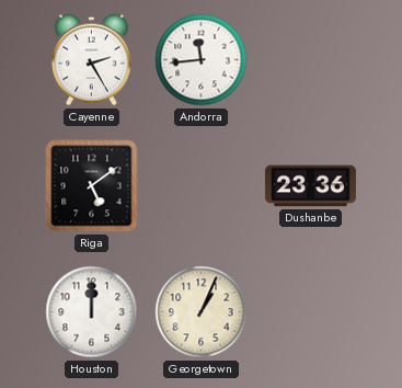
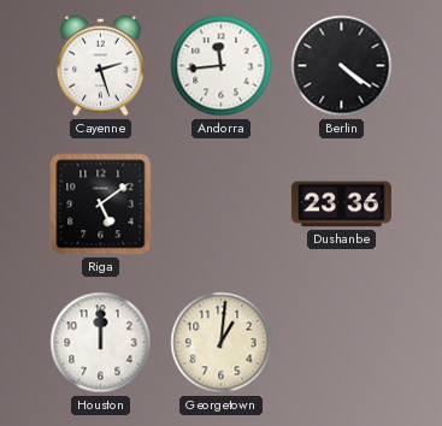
Cayenne: 2:25 -> 2:27
Berlin: none -> 4:21
Georgetown: 1:04 -> 1:01
